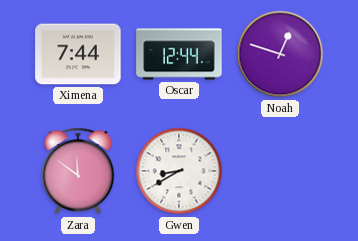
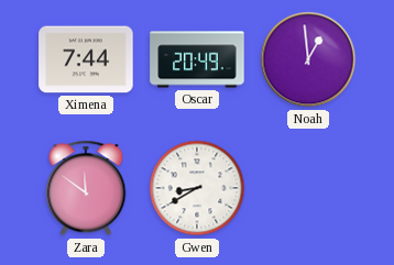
Oscar: 12:44 -> 20:49
Noah: 12:48 -> 12:59
